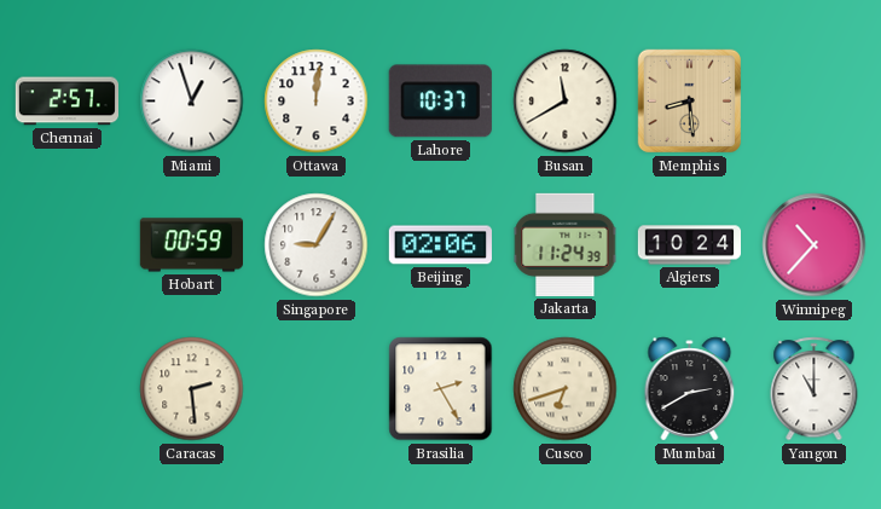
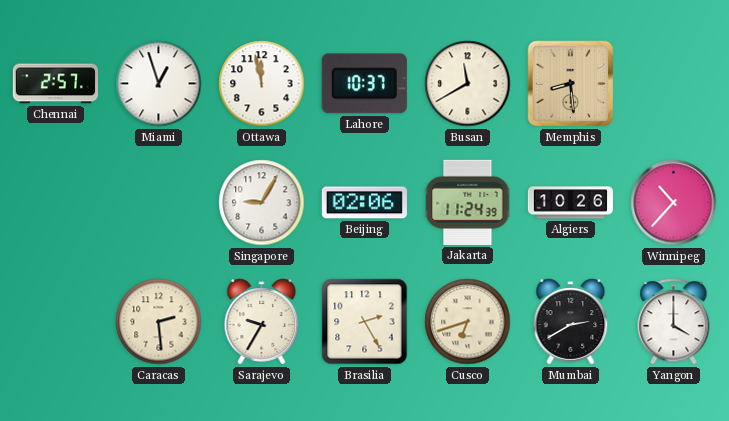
Ottawa: 12:01 -> 11:58
Hobart: 00:59 -> none
Algiers: 10:24 -> 10:26
Sarajevo: none -> 9:35
Yangon: 11:00 -> 4:00
